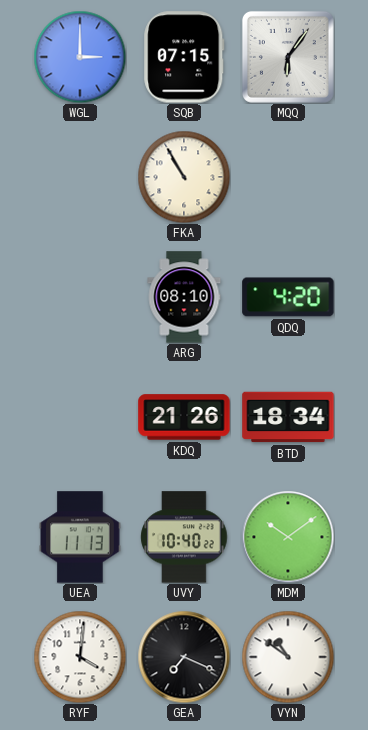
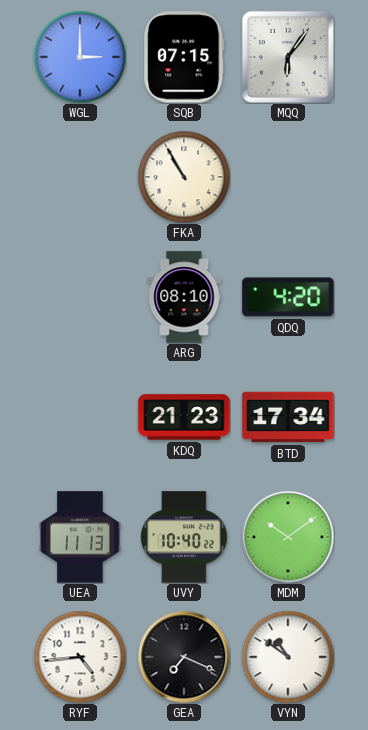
KDQ: 21:26 -> 21:23
BTD: 18:34 -> 17:34
RYF: 4:01 -> 4:44
